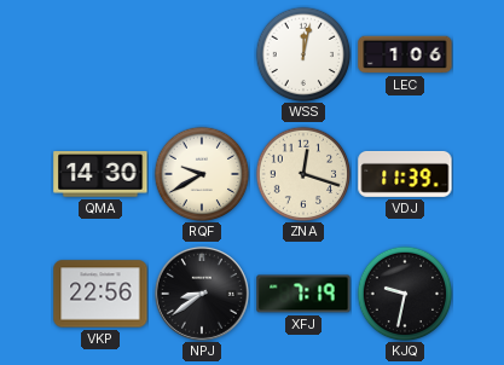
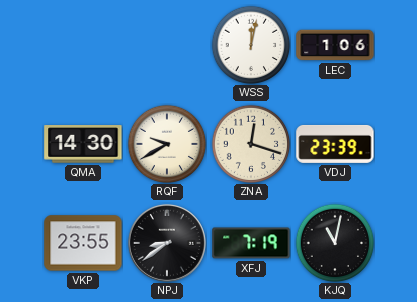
VDJ: 11:39 -> 23:39
VKP: 22:56 -> 23:55
KJQ: 9:32 -> 11:02
